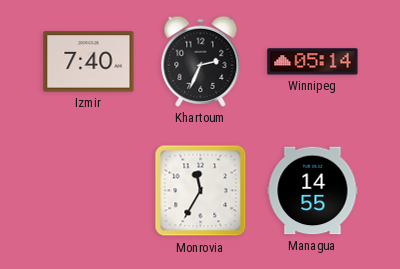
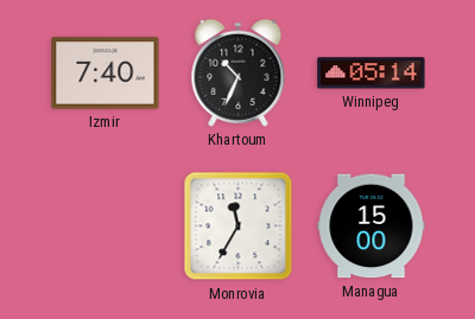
Khartoum: 2:34 -> 10:34
Managua: 14:55 -> 15:00
